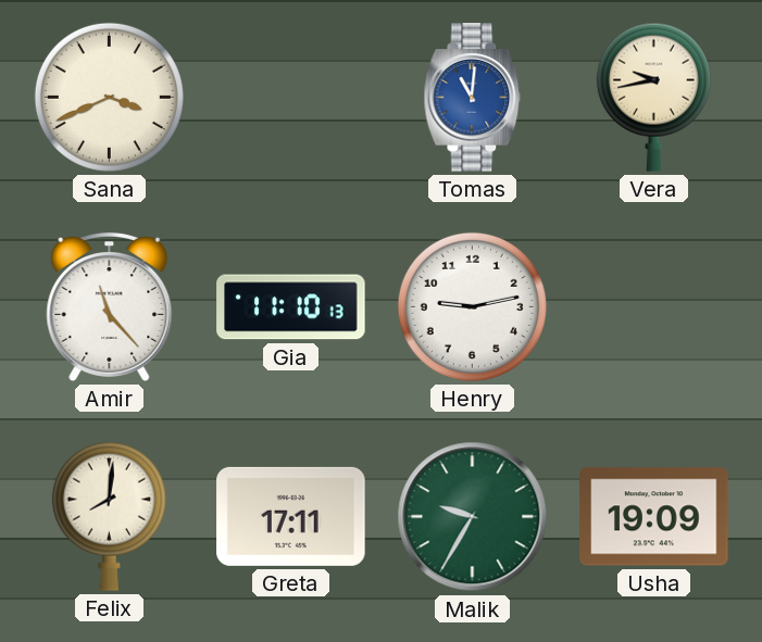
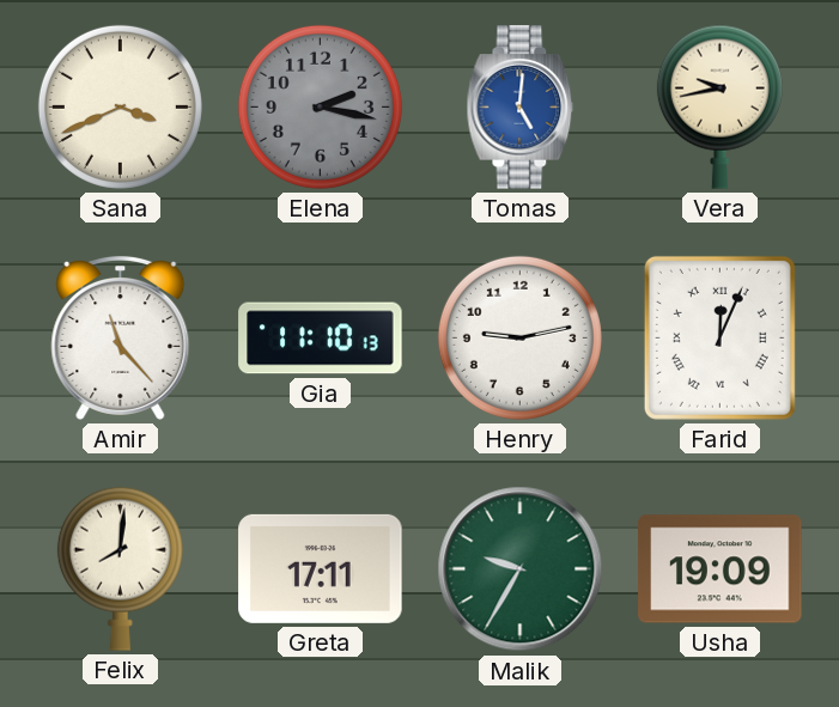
Elena: none -> 2:17
Tomas: 11:01 -> 5:01
Farid: none -> 12:04
